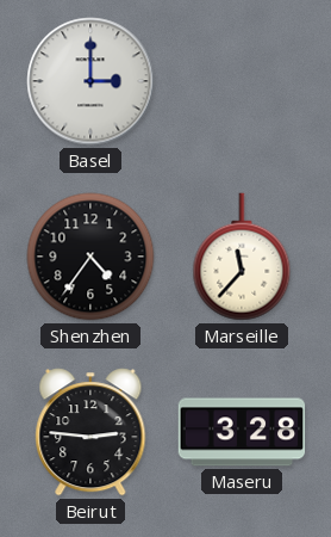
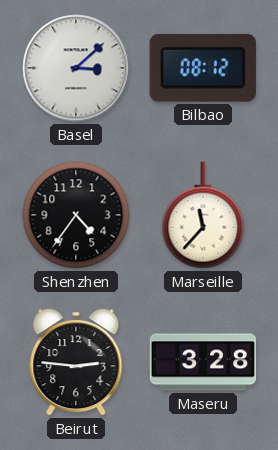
Basel: 3:00 -> 3:08
Bilbao: none -> 08:12
